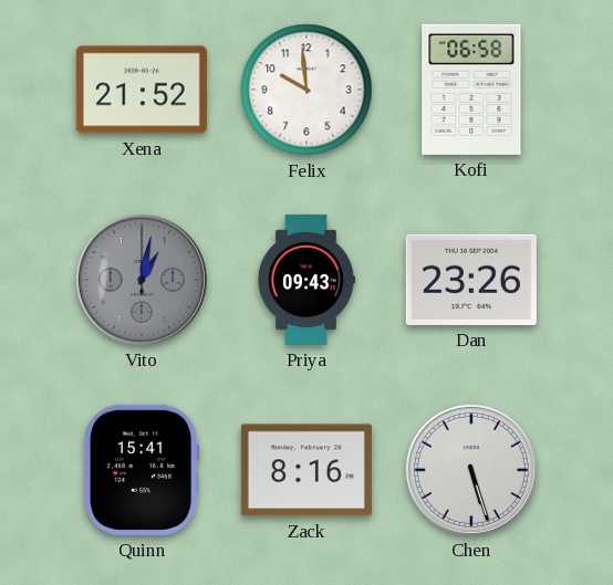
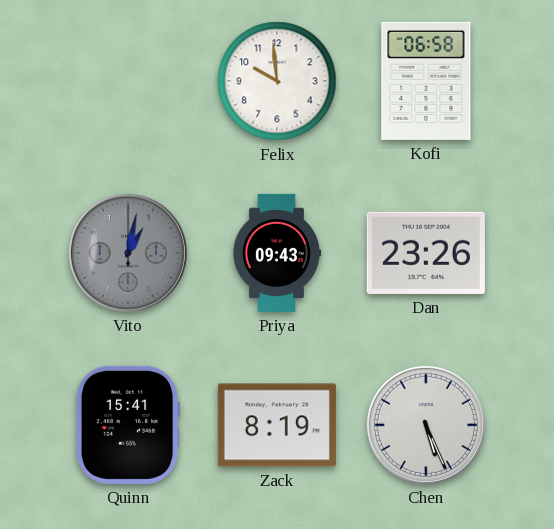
Xena: 21:52 -> none
Zack: 8:16 -> 8:19
Chen: 5:27 -> 5:26
